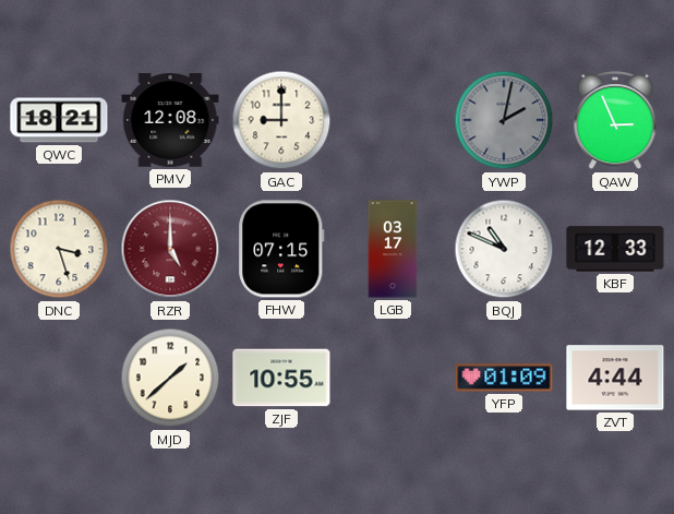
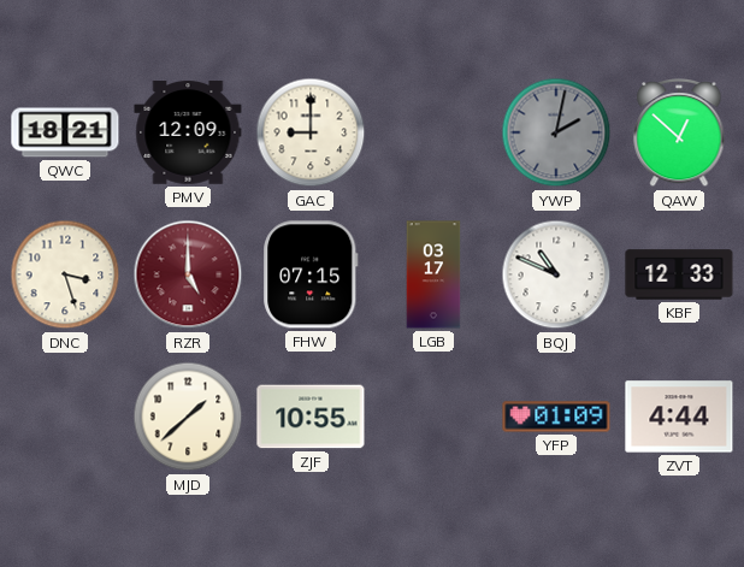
PMV: 12:08 -> 12:09
QAW: 2:56 -> 12:52
